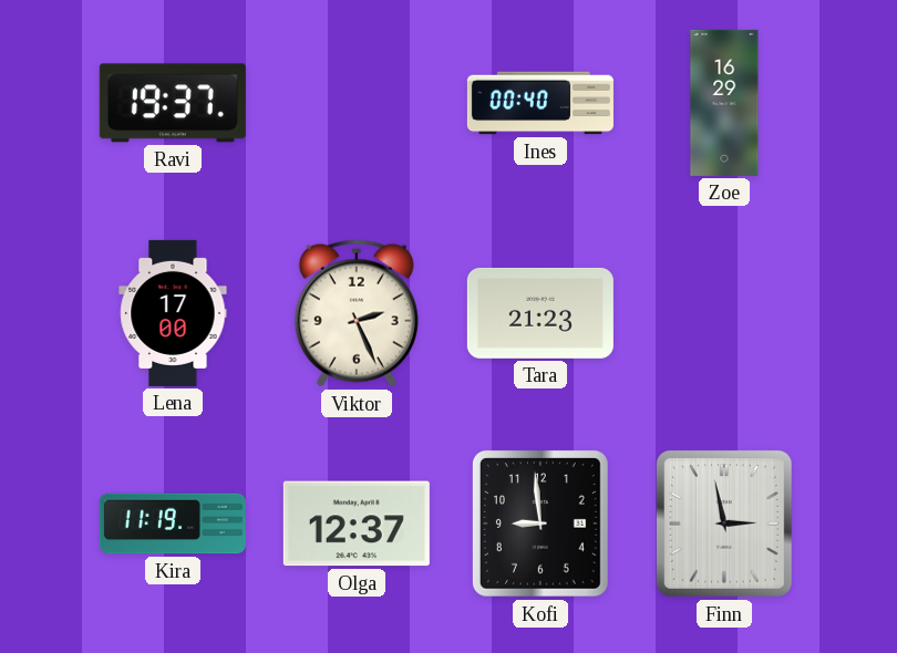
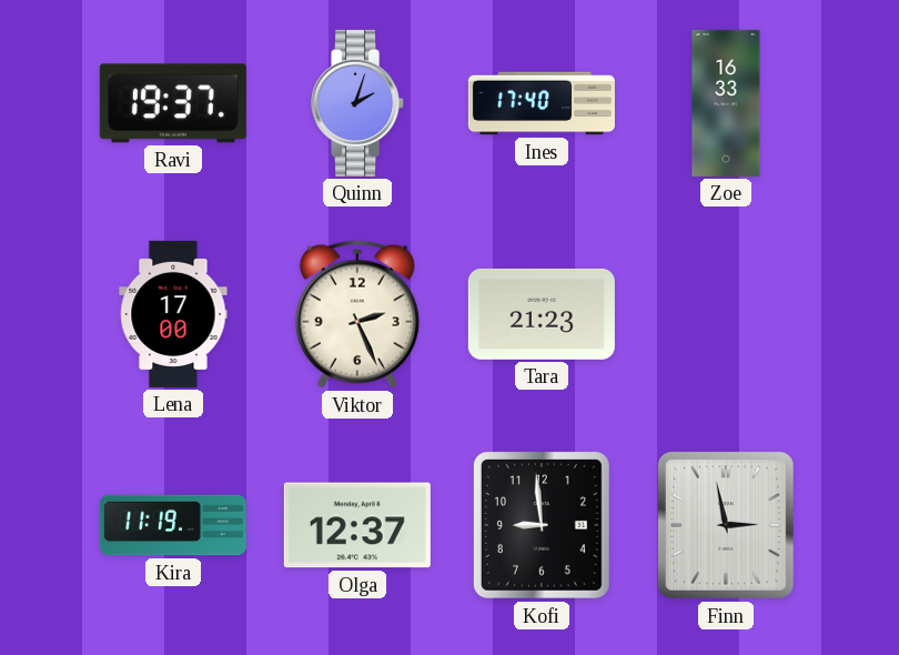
Quinn: none -> 2:03
Ines: 00:40 -> 17:40
Zoe: 16:29 -> 16:33
